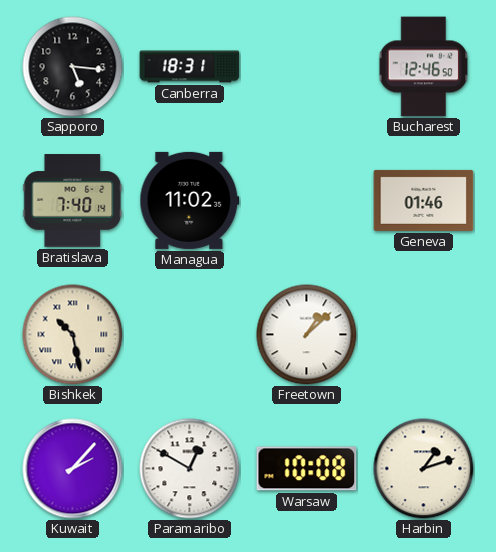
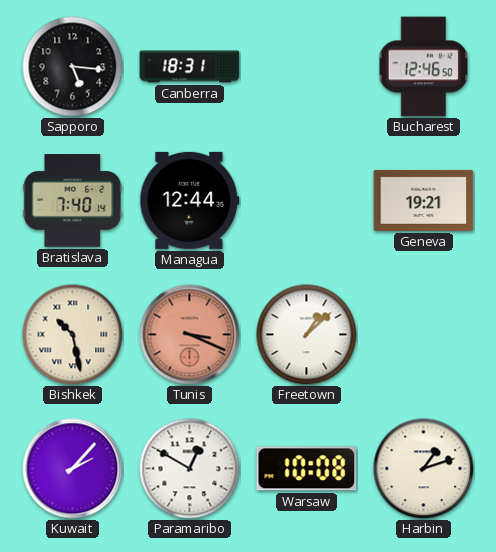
Managua: 11:02 -> 12:44
Geneva: 01:46 -> 19:21
Tunis: none -> 3:19
